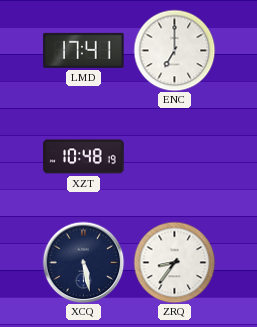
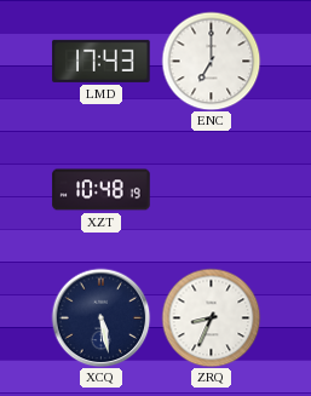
LMD: 17:41 -> 17:43
ZRQ: 8:36 -> 8:34
